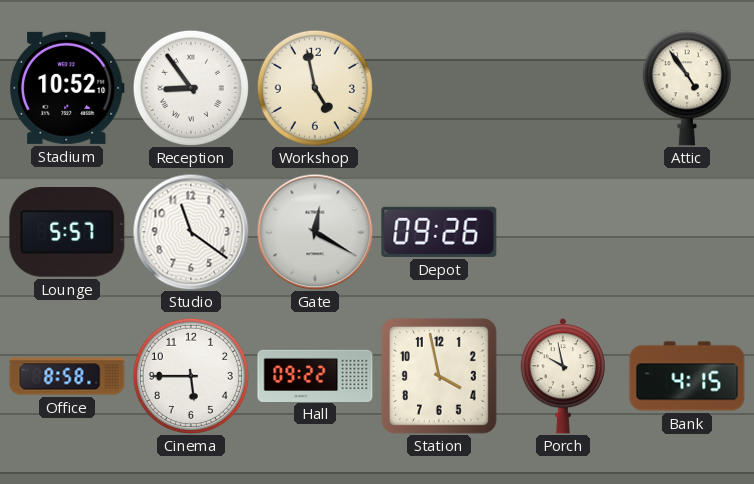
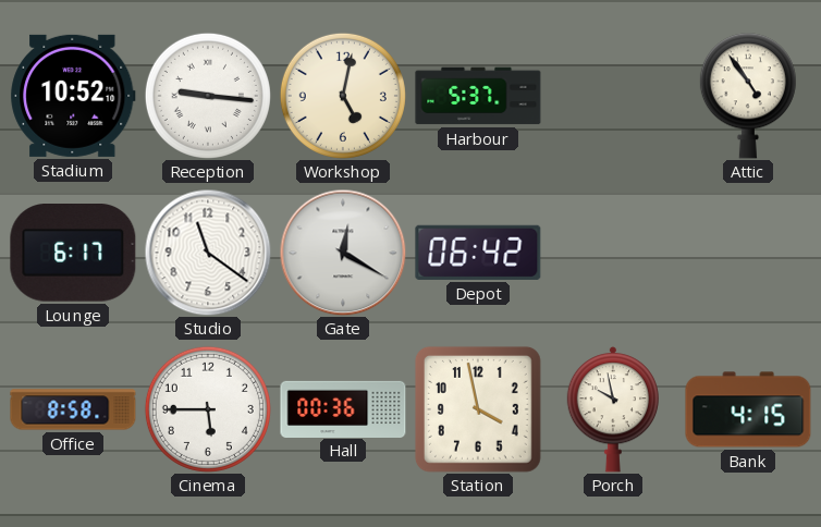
Reception: 8:54 -> 9:16
Workshop: 4:58 -> 5:02
Harbour: none -> 5:37
Lounge: 5:57 -> 6:17
Depot: 09:26 -> 06:42
Hall: 09:22 -> 00:36
